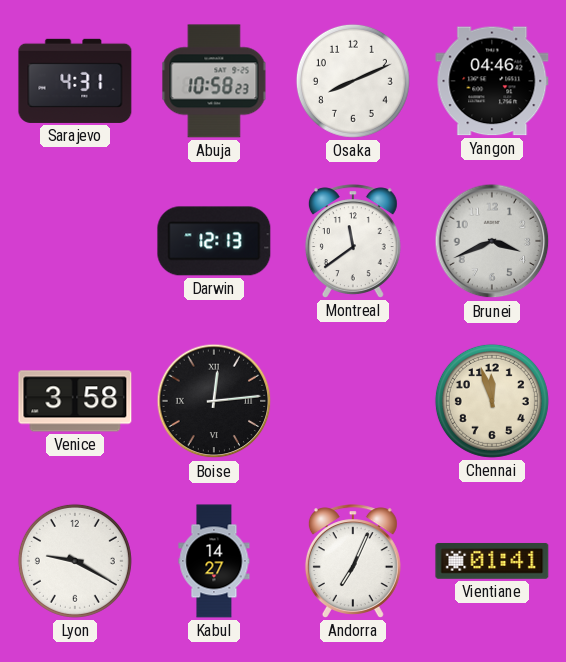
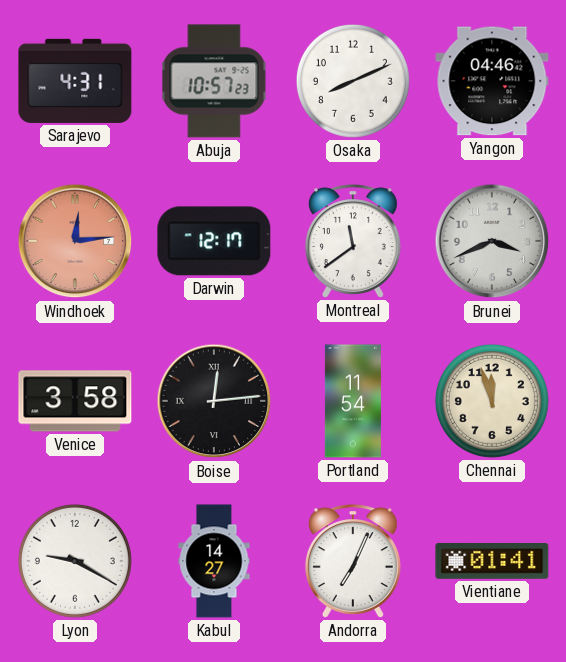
Abuja: 10:58 -> 10:57
Windhoek: none -> 12:14
Darwin: 12:13 -> 12:17
Portland: none -> 11:54
